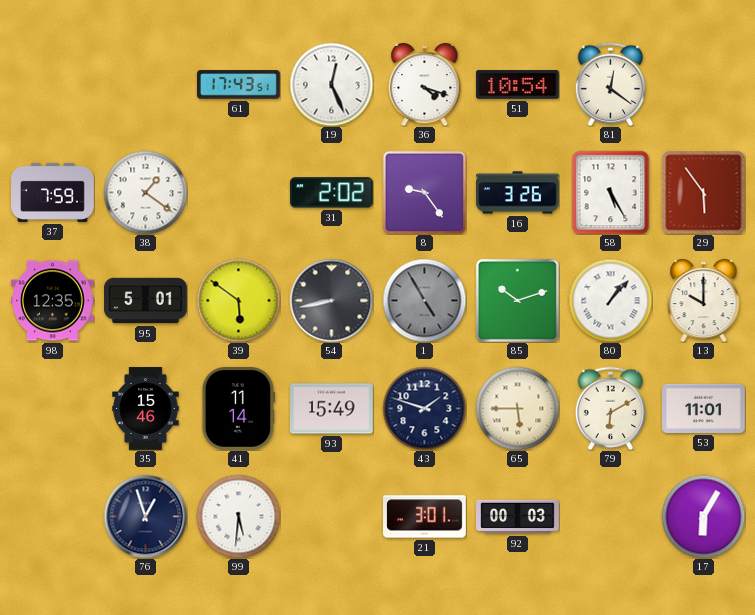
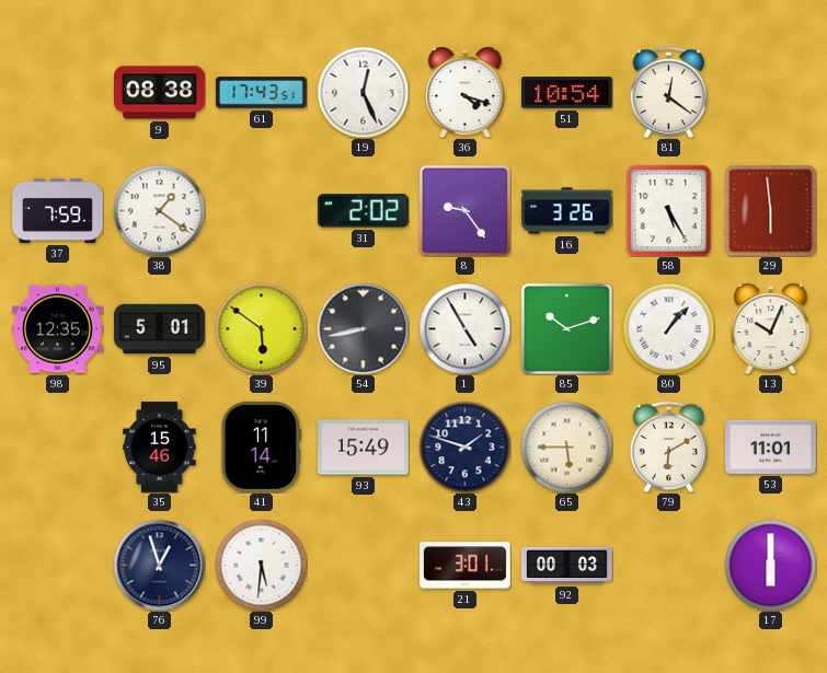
9: none -> 08:38
29: 5:54 -> 5:59
1 dial: grey -> white
13: 10:00 -> 10:04
17: 6:05 -> 6:00
